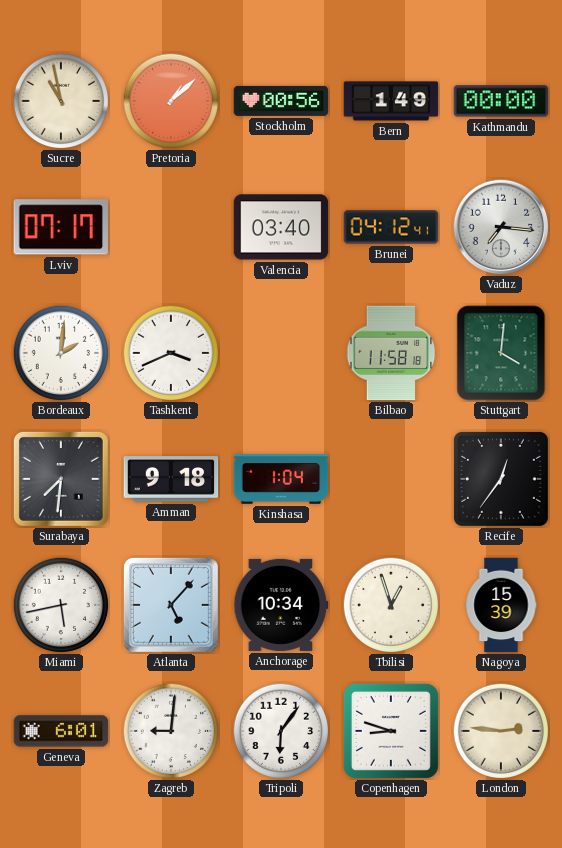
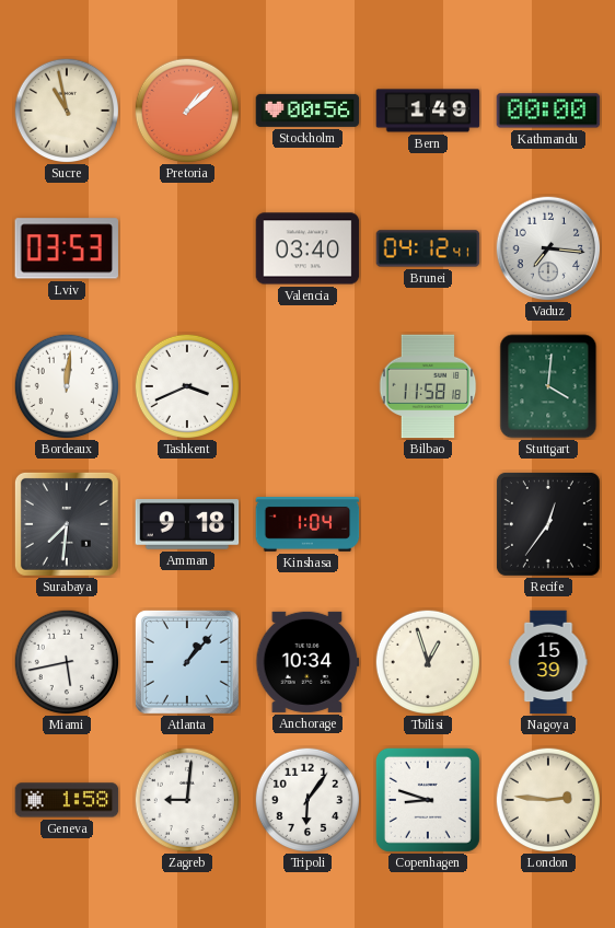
Lviv: 07:17 -> 03:53
Bordeaux: 2:01 -> 12:01
Atlanta: 5:07 -> 1:07
Geneva: 6:01 -> 1:58
